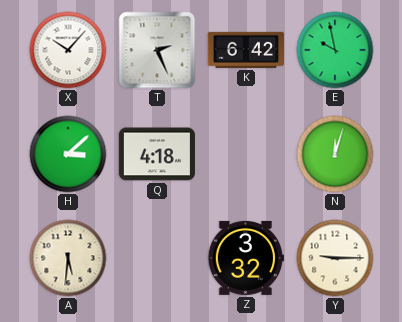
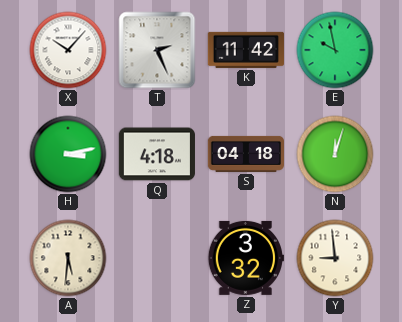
K: 6:42 -> 11:42
H: 3:08 -> 3:13
S: none -> 04:18
Y: 9:15 -> 8:59
